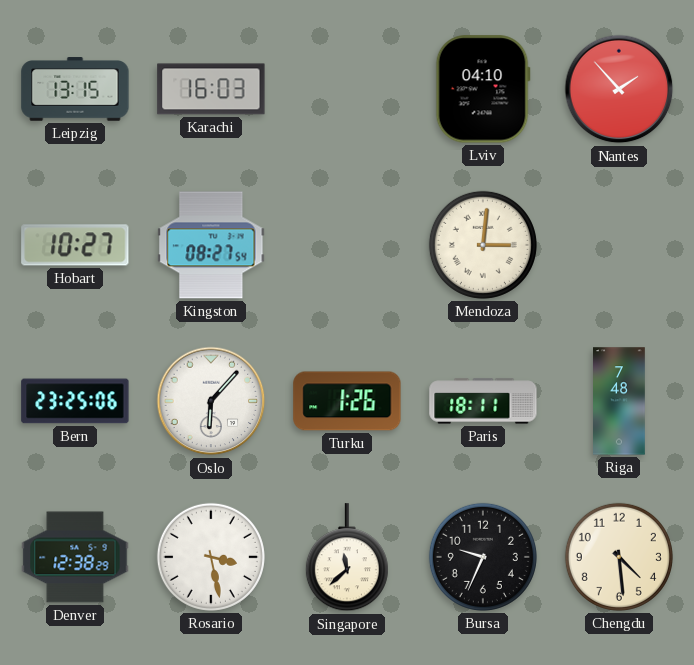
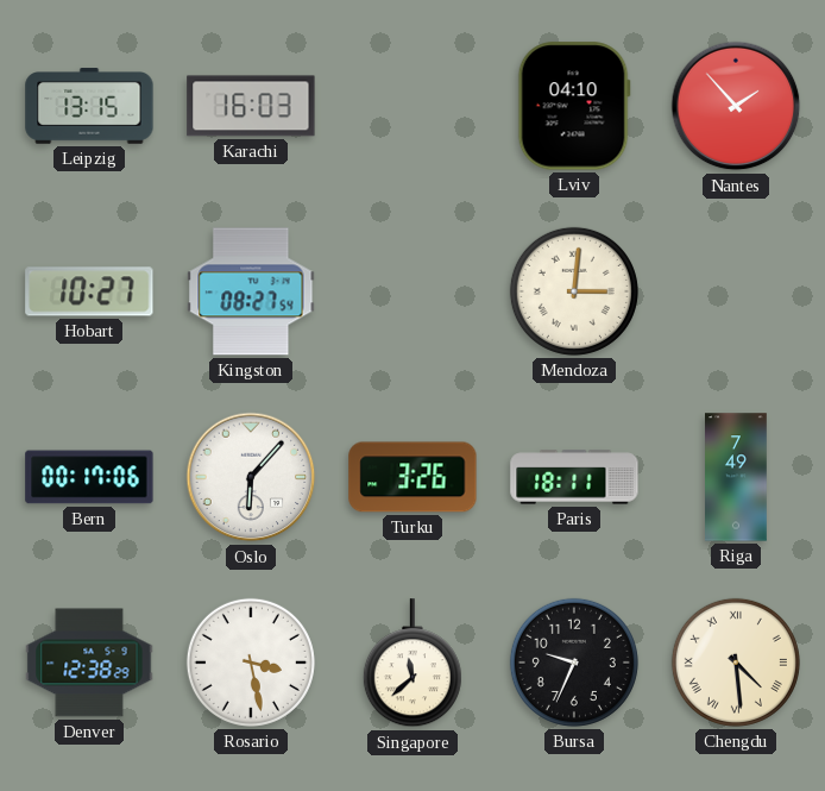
Bern: 23:25 -> 00:17
Turku: 1:26 -> 3:26
Riga: 7:48 -> 7:49
Chengdu numerals: Arabic -> Roman
